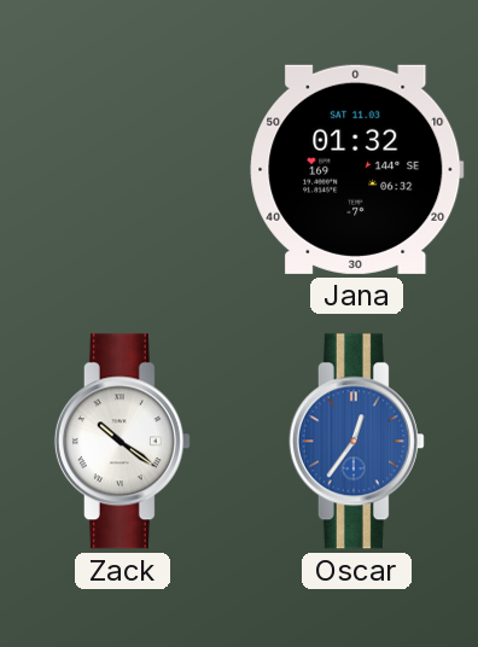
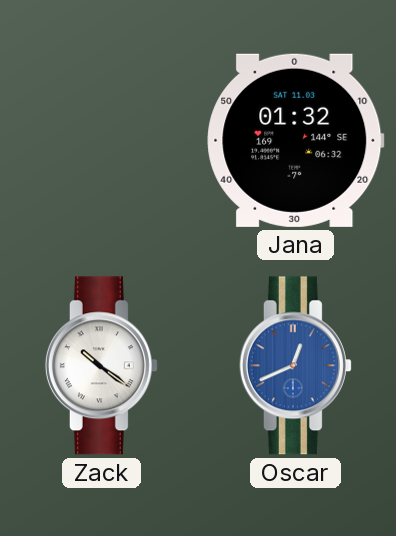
Oscar: 12:36 -> 12:41
